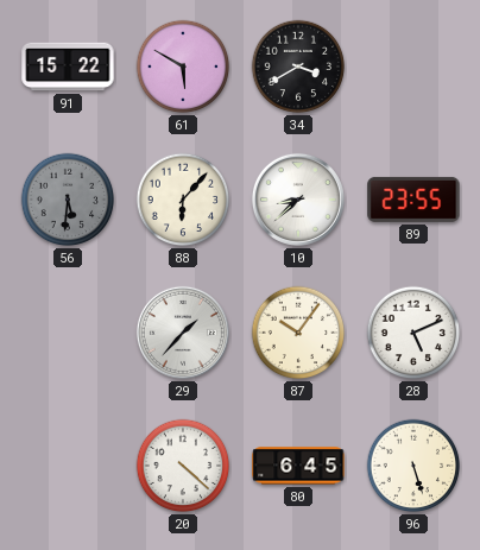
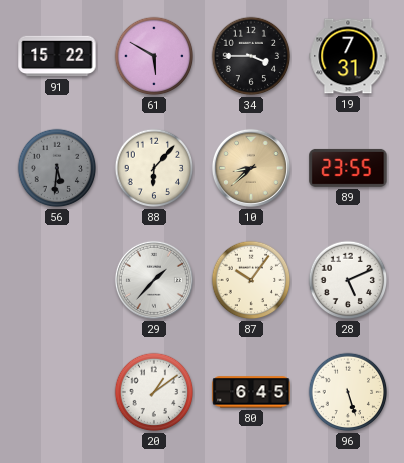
34: 3:40 -> 3:45
19: none -> 7:31
10 dial: white -> champagne
20: 4:22 -> 1:09
